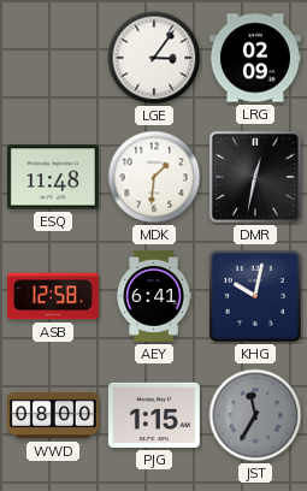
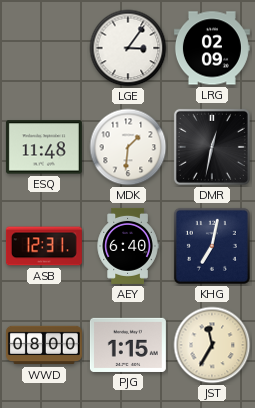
ASB: 12:58 -> 12:31
AEY: 6:41 -> 6:40
KHG: 10:02 -> 7:02
JST dial: grey -> cream
